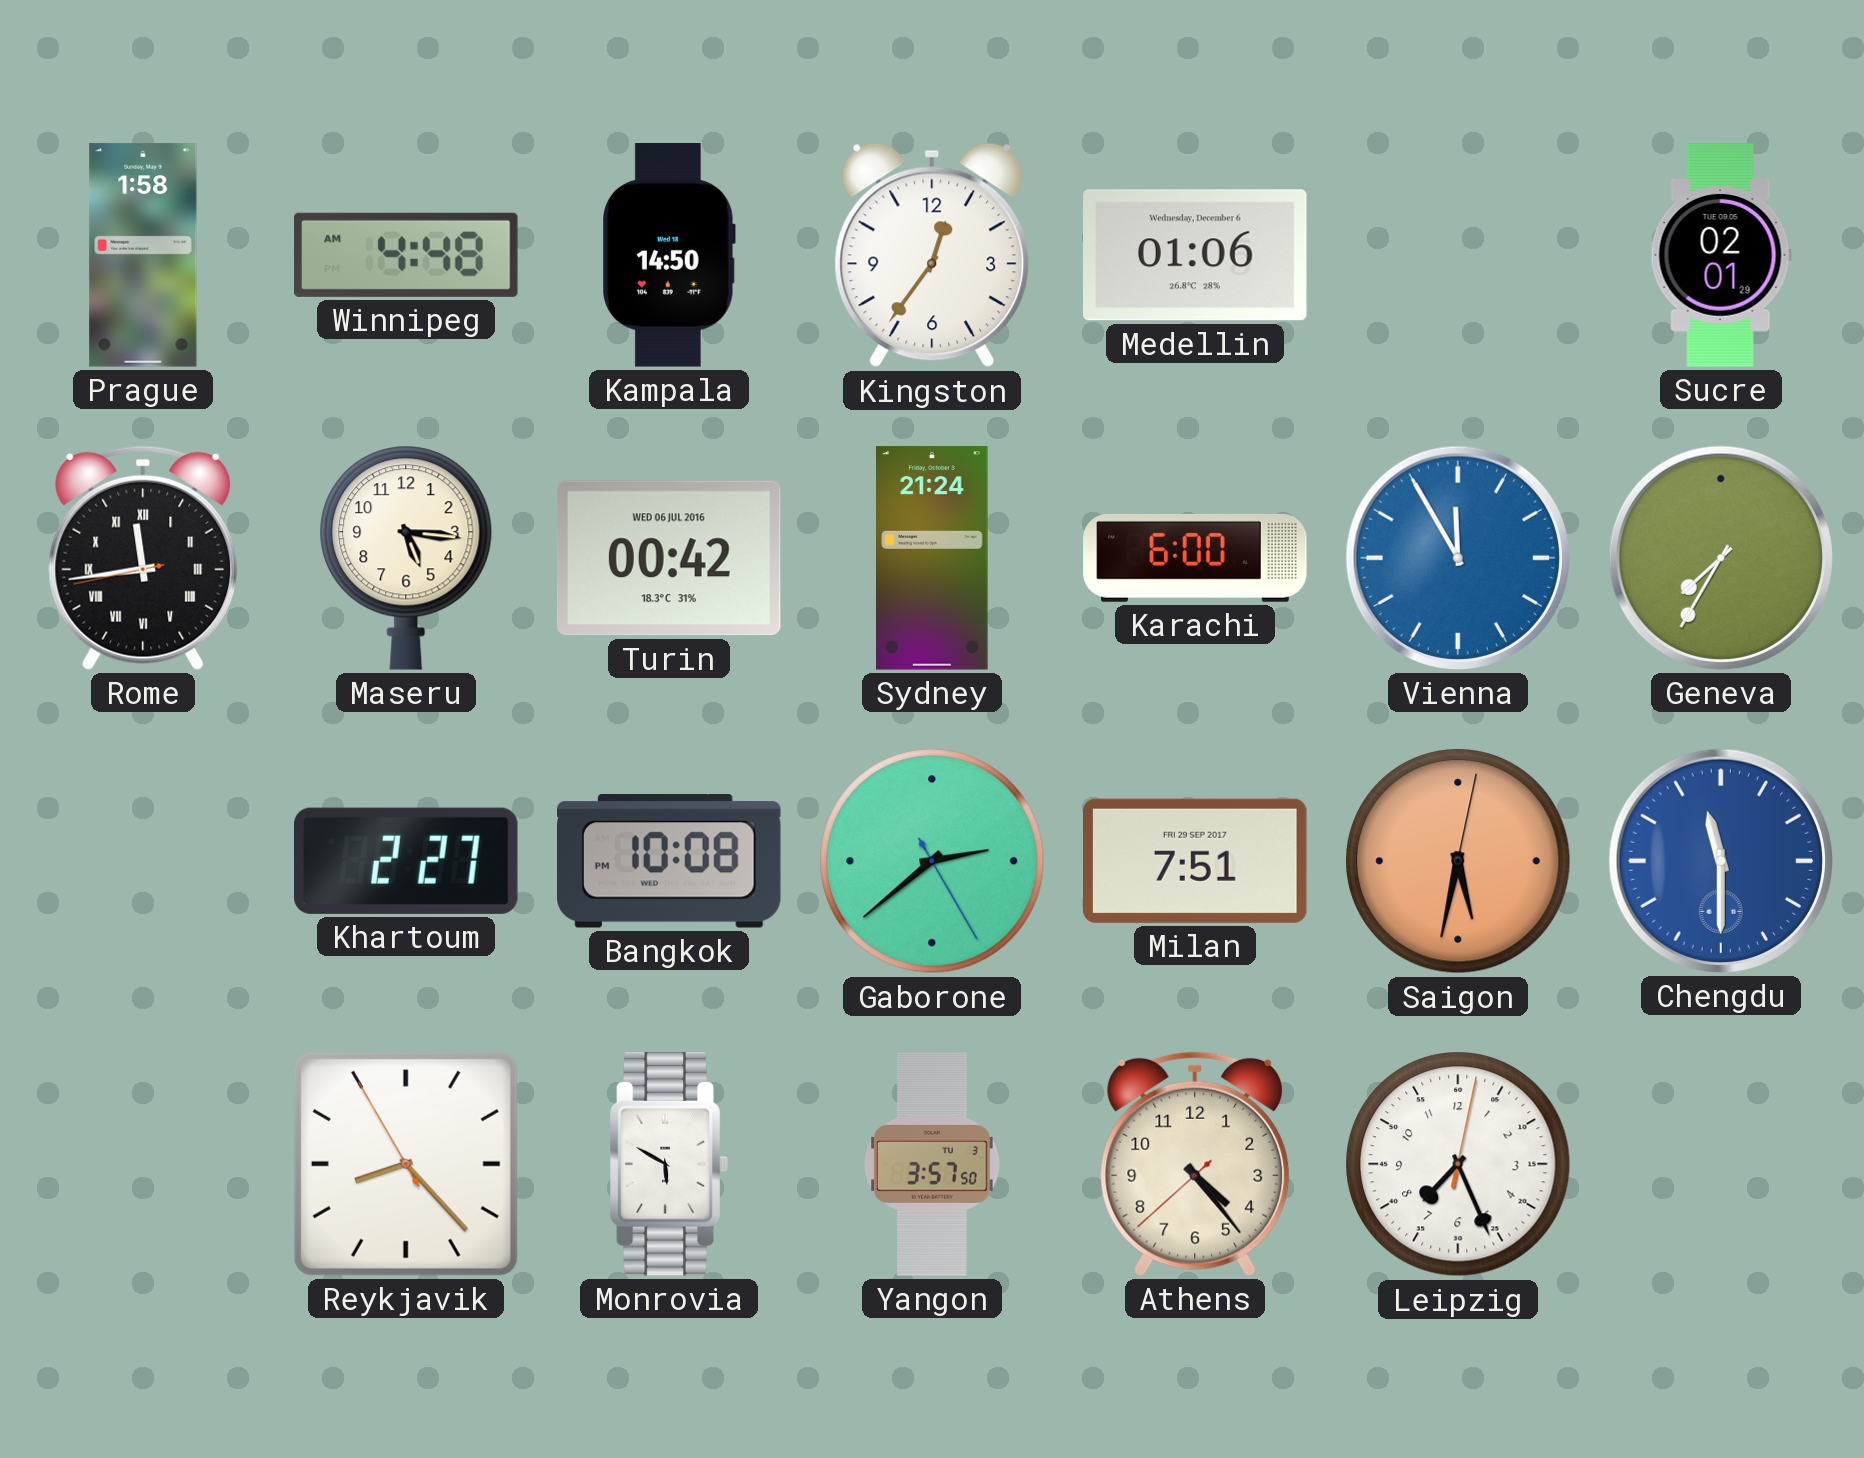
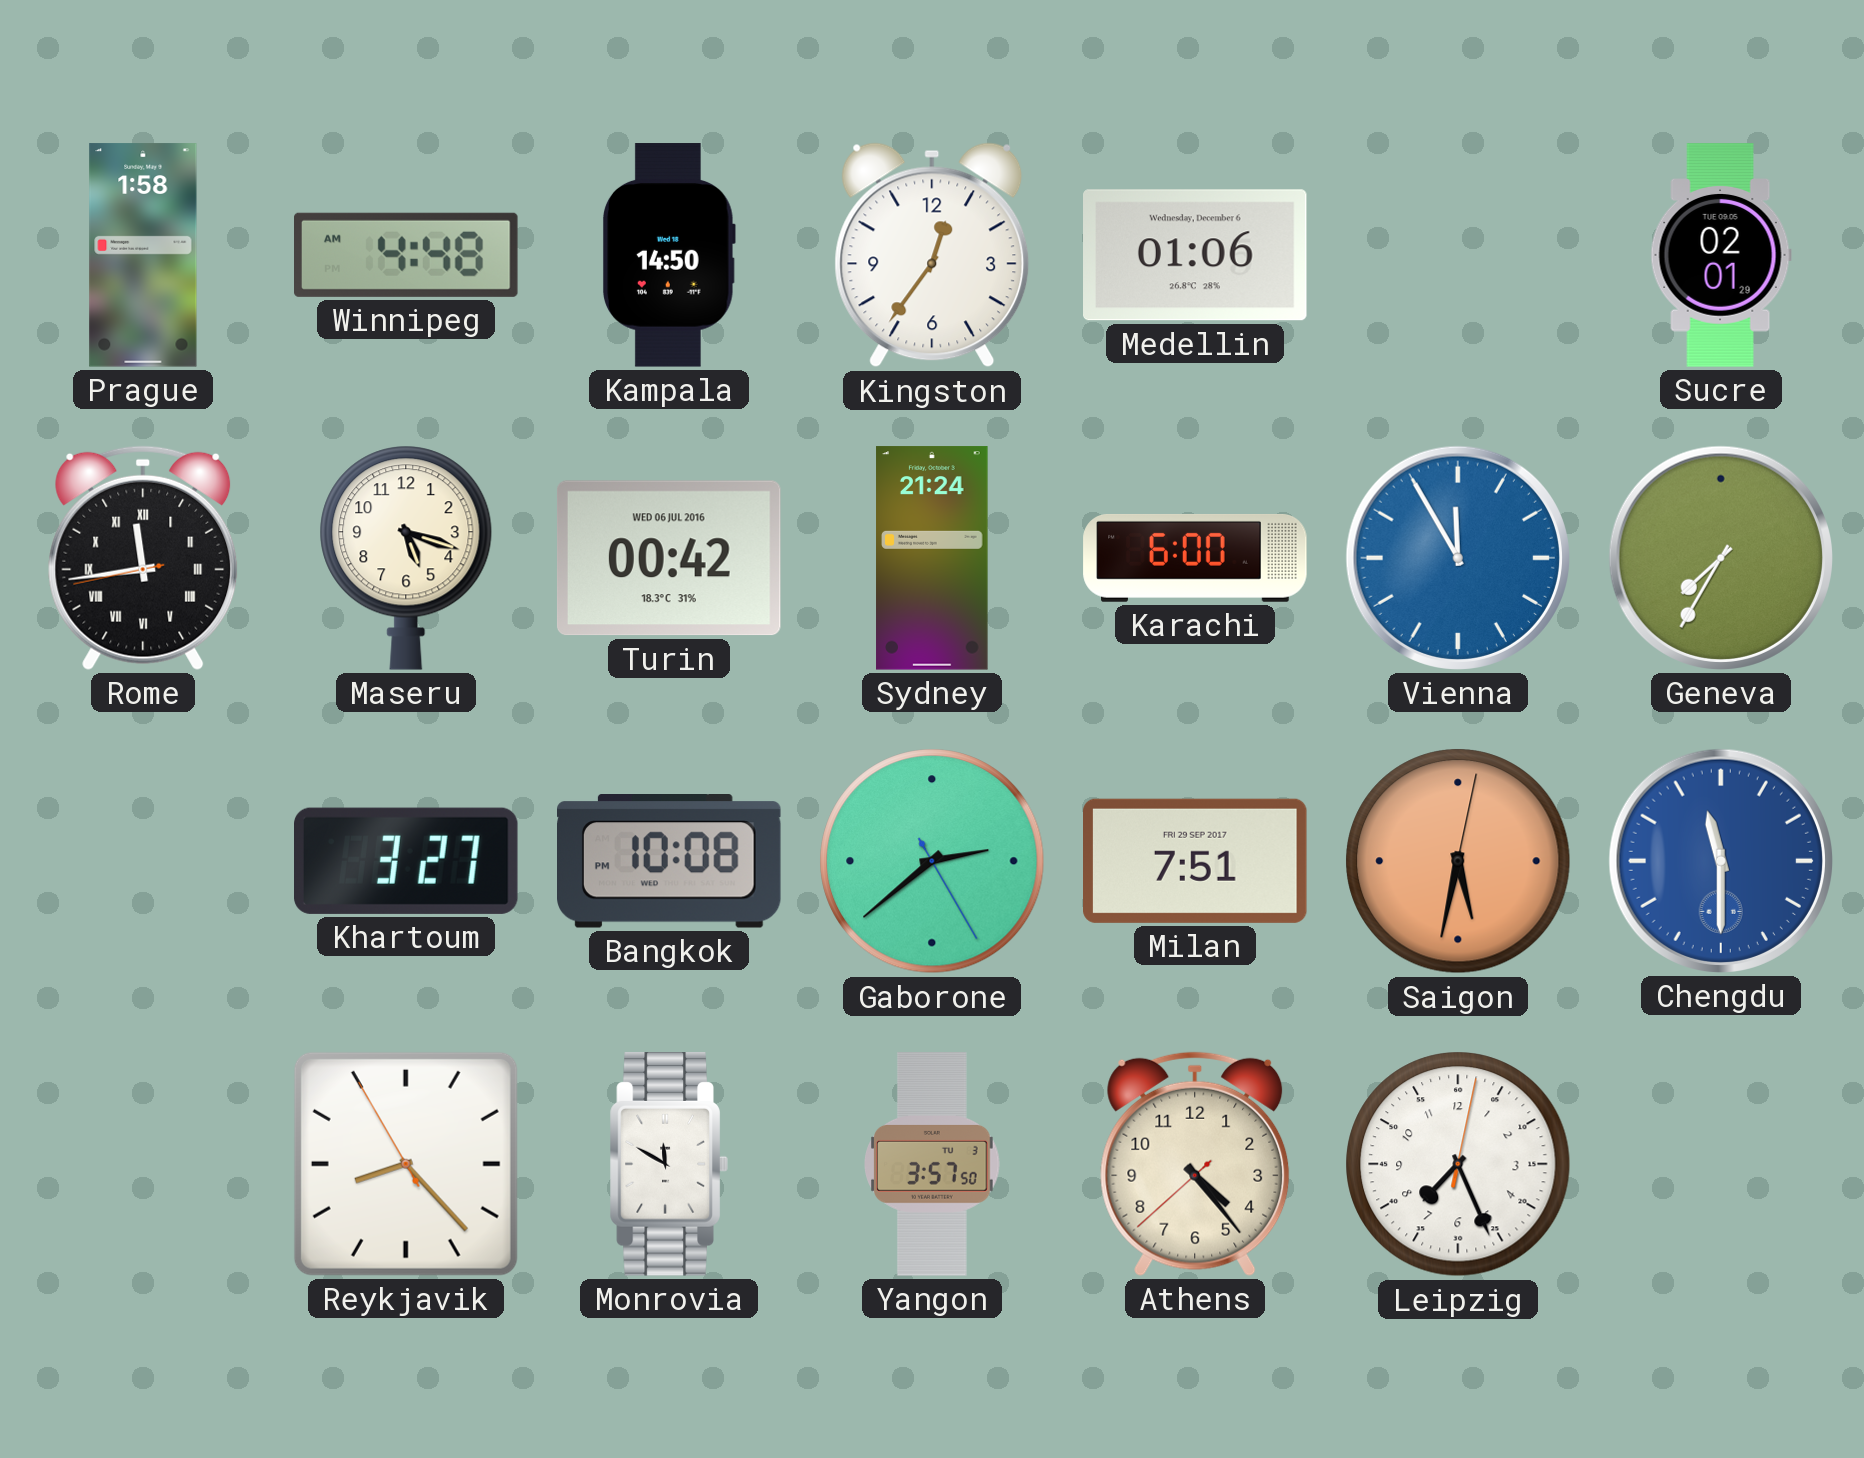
Maseru: 5:16 -> 5:18
Khartoum: 2:27 -> 3:27
Monrovia: 5:50 -> 11:50
